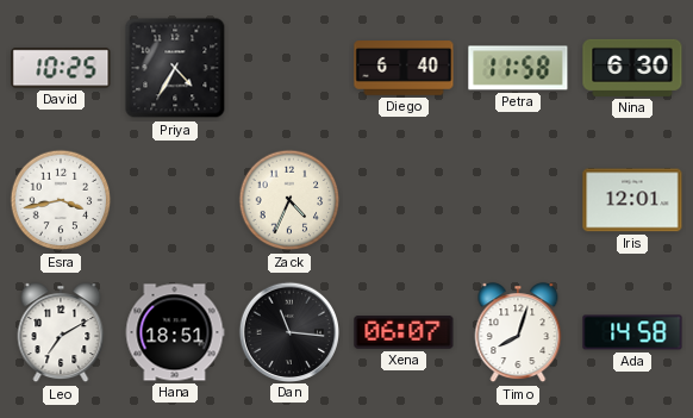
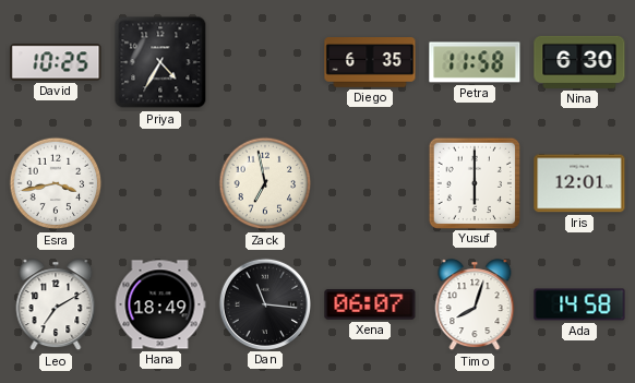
Diego: 6:40 -> 6:35
Zack: 4:34 -> 6:58
Yusuf: none -> 6:00
Hana: 18:51 -> 18:49
